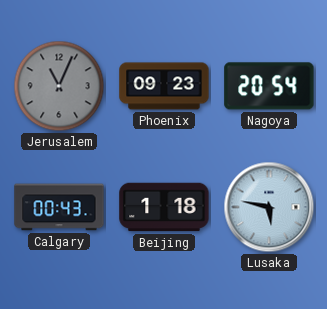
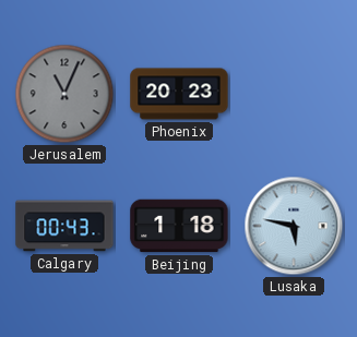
Phoenix: 09:23 -> 20:23
Nagoya: 20:54 -> none
